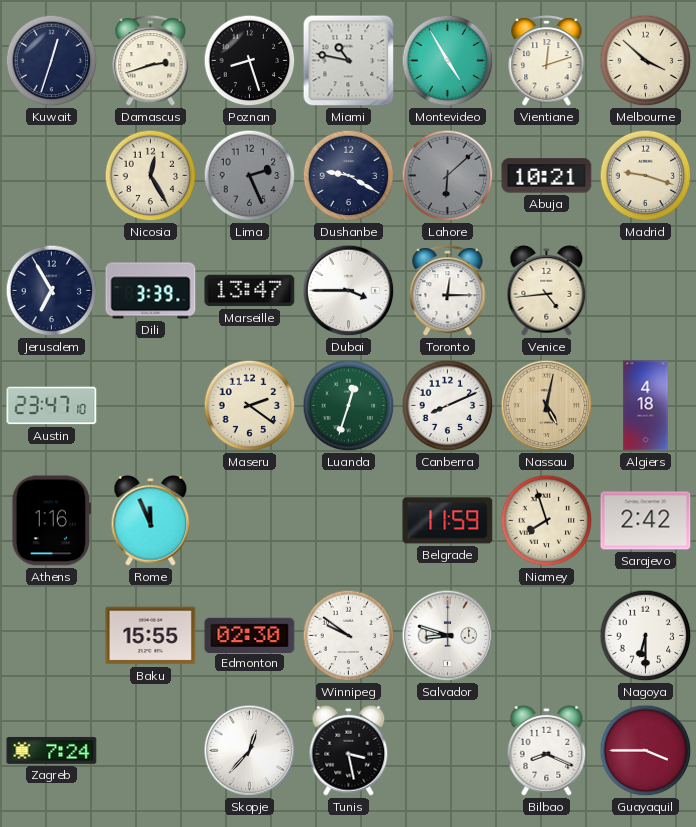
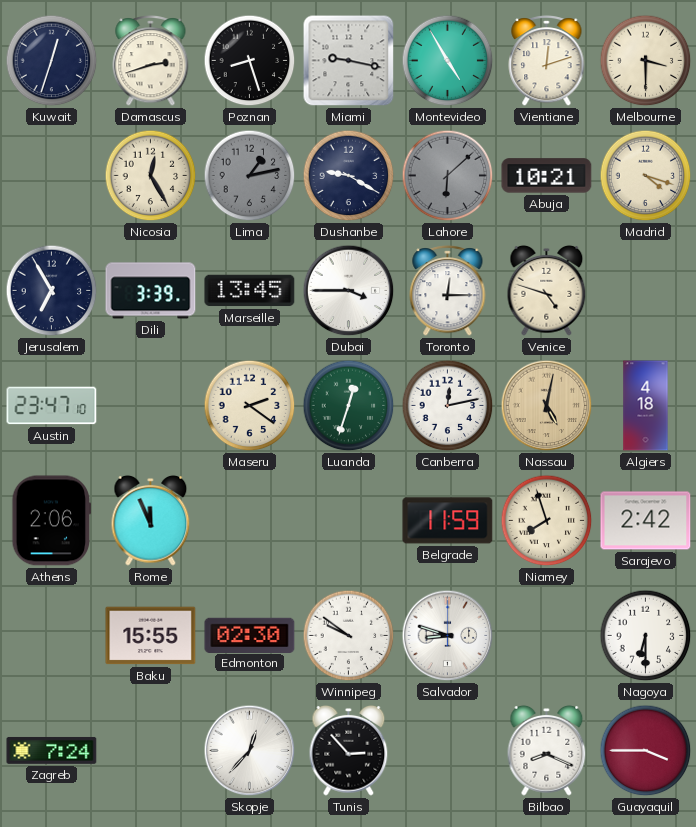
Miami: 10:47 -> 9:17
Melbourne: 3:52 -> 3:30
Lima: 2:26 -> 1:13
Madrid: 9:18 -> 4:18
Marseille: 13:47 -> 13:45
Venice: 4:44 -> 4:48
Canberra: 8:11 -> 12:13
Athens: 1:16 -> 2:06
Tunis: 3:28 -> 2:53
